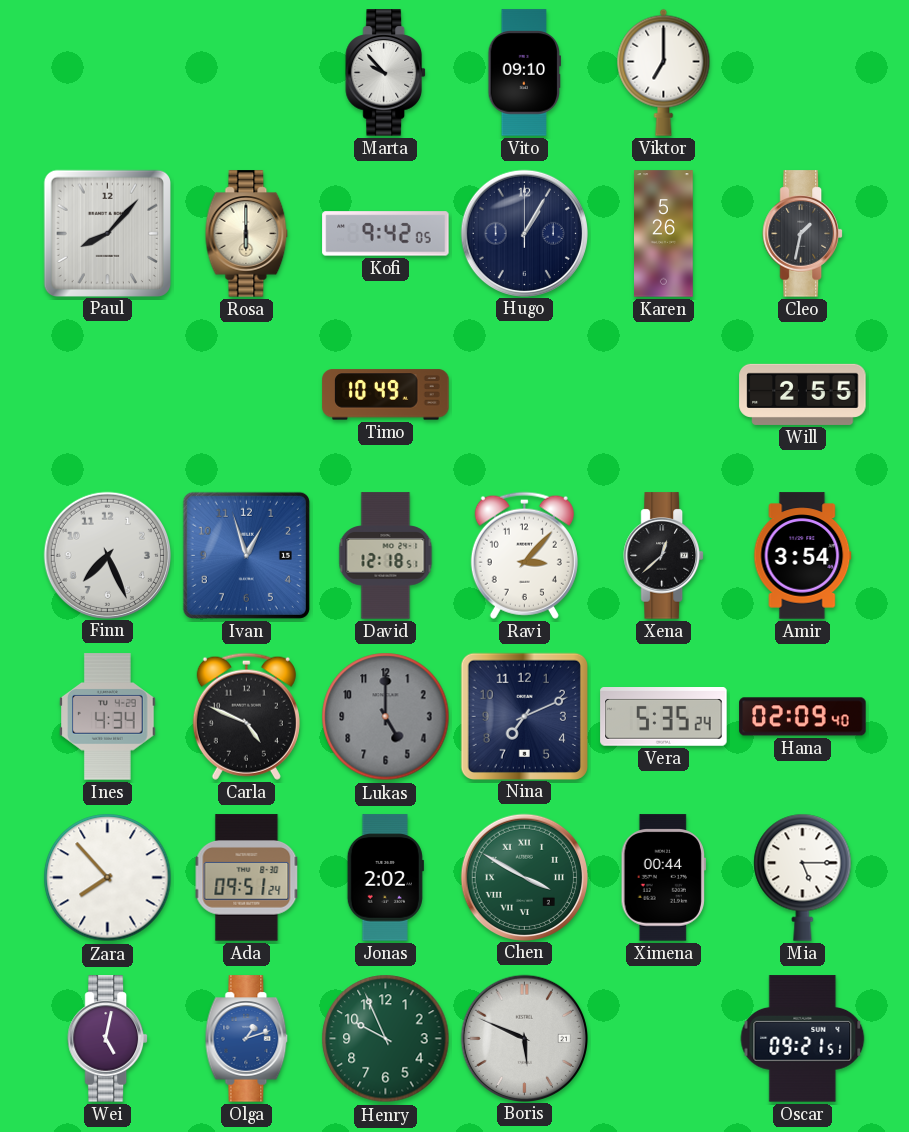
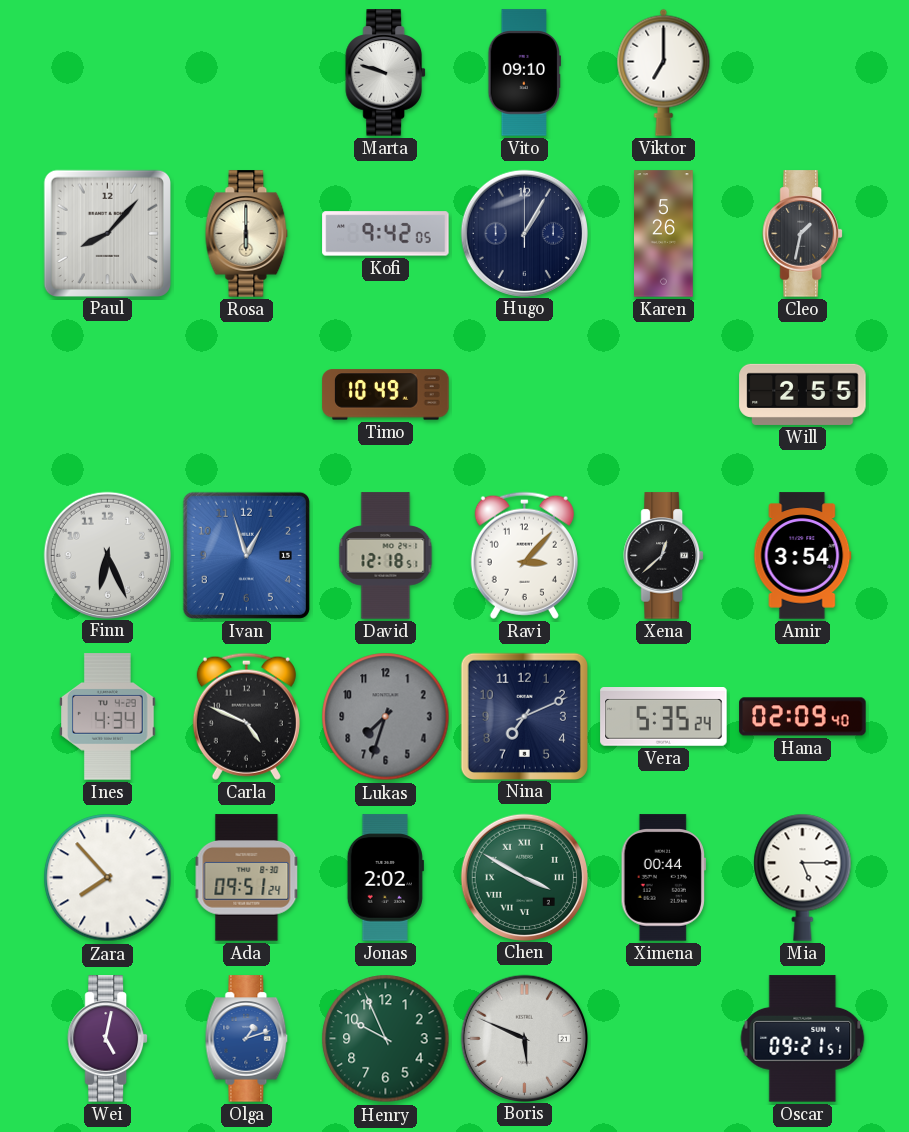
Marta: 9:53 -> 9:48
Finn: 7:26 -> 6:26
Lukas: 5:00 -> 7:33
